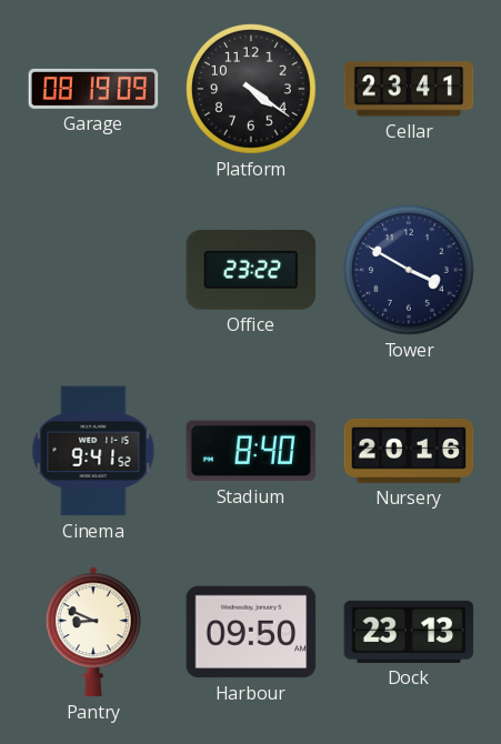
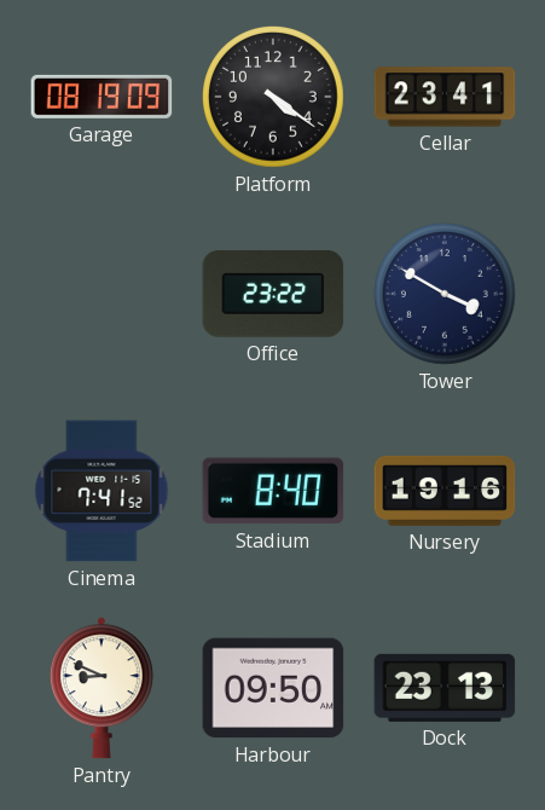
Cinema: 9:41 -> 7:41
Nursery: 20:16 -> 19:16
